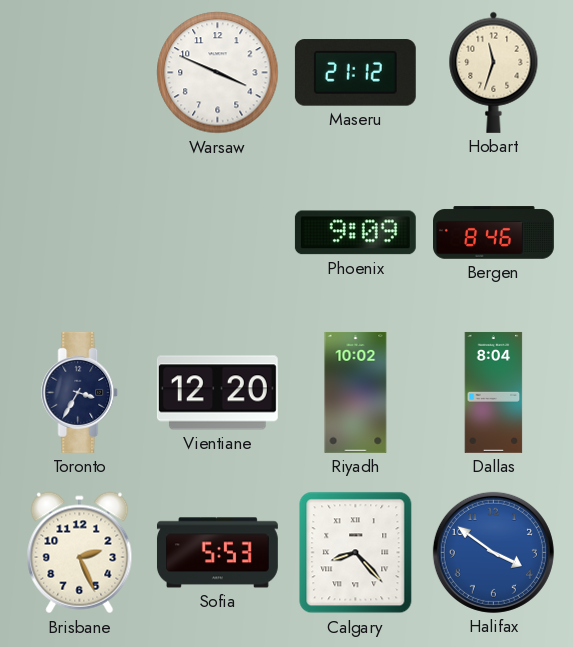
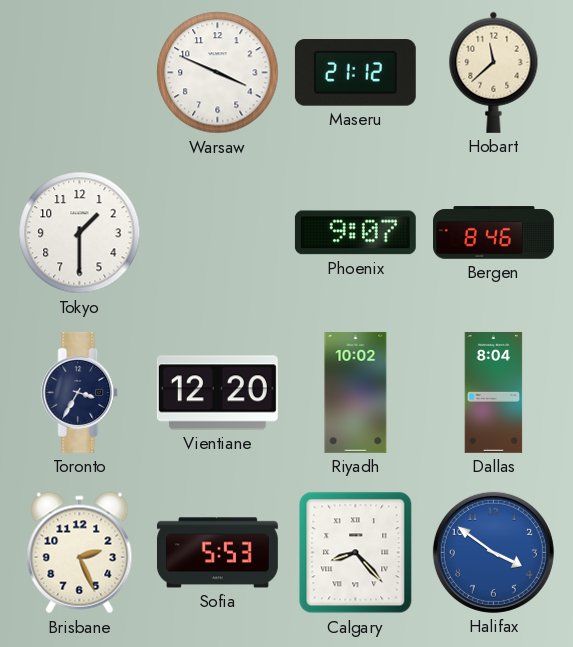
Hobart: 11:33 -> 11:38
Tokyo: none -> 1:30
Phoenix: 9:09 -> 9:07
